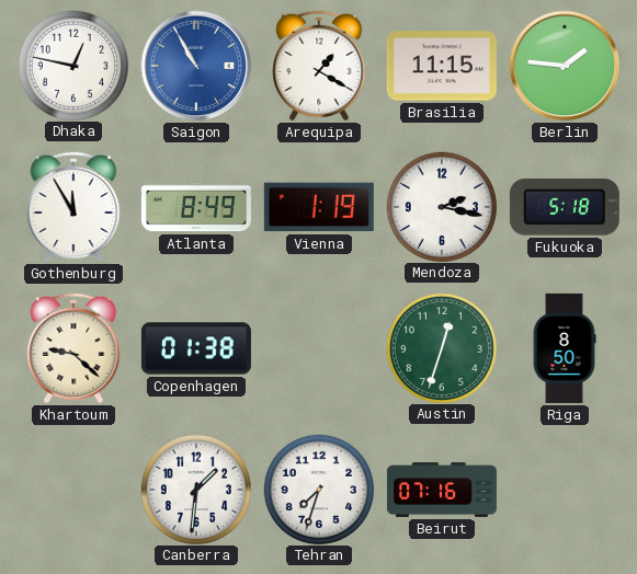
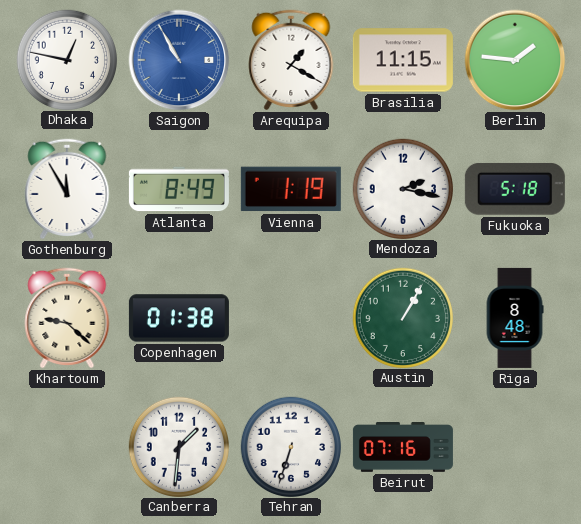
Austin: 12:33 -> 1:05
Riga: 8:50 -> 8:48
Tehran: 7:33 -> 6:33
